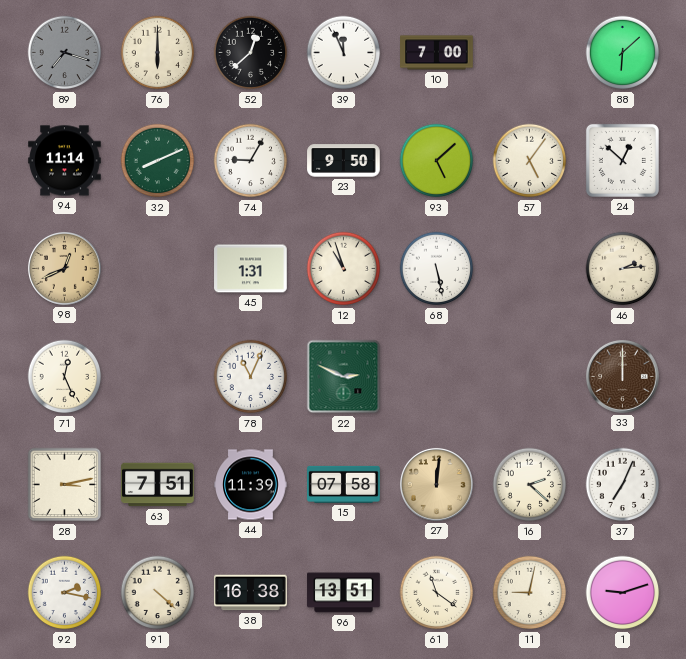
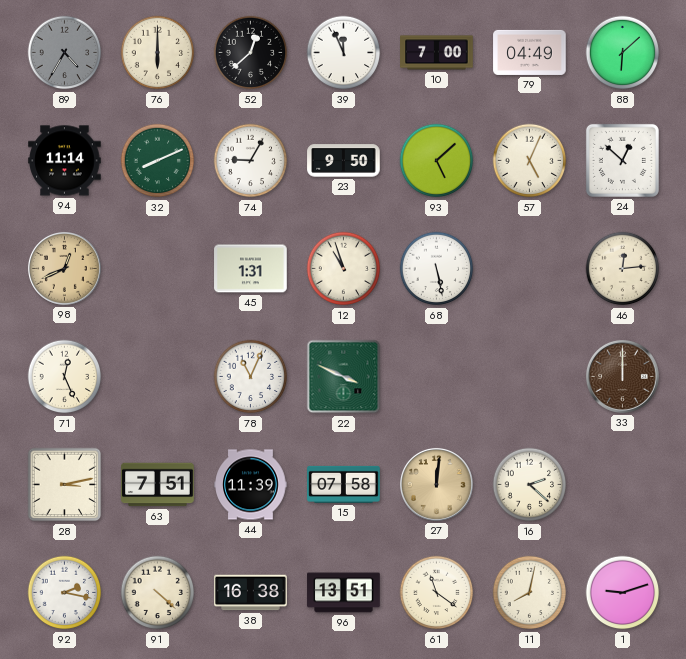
89: 7:18 -> 4:35
79: none -> 04:49
57: 5:06 -> 5:04
46: 2:14 -> 12:14
22: 2:49 -> 3:49
37: 7:04 -> none
11: 9:02 -> 8:02
